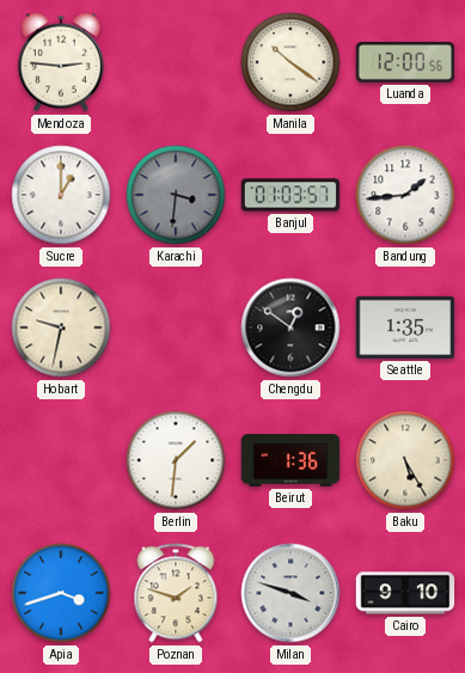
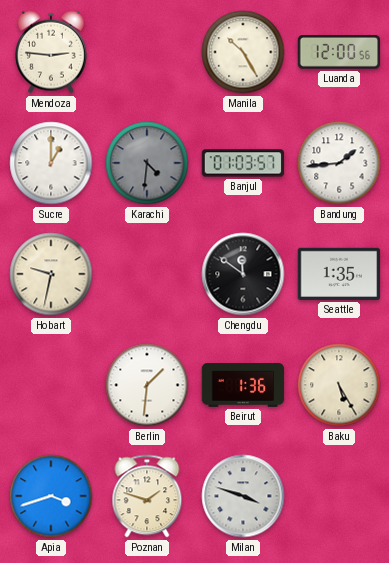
Manila: 10:21 -> 10:25
Karachi: 3:31 -> 4:31
Chengdu: 12:51 -> 11:51
Cairo: 9:10 -> none
